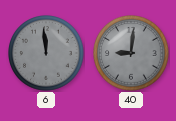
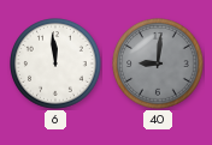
6 dial: grey -> white
